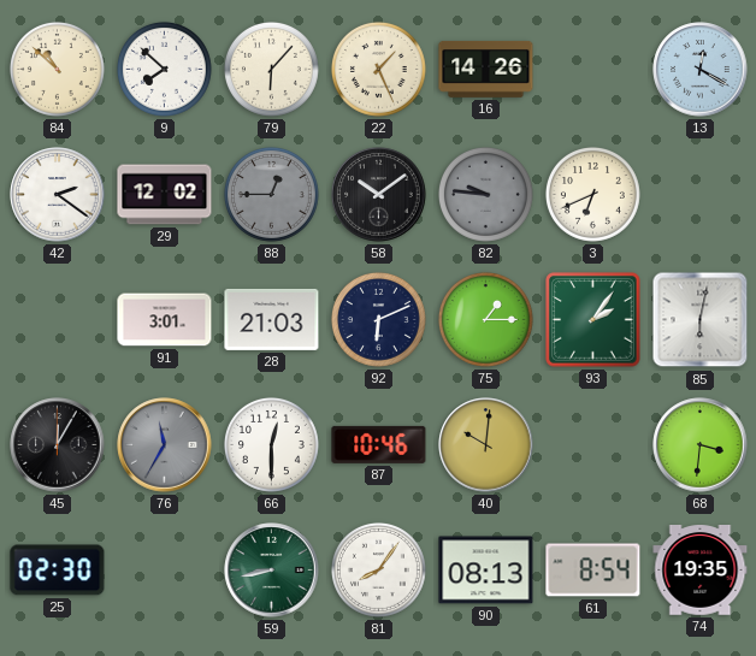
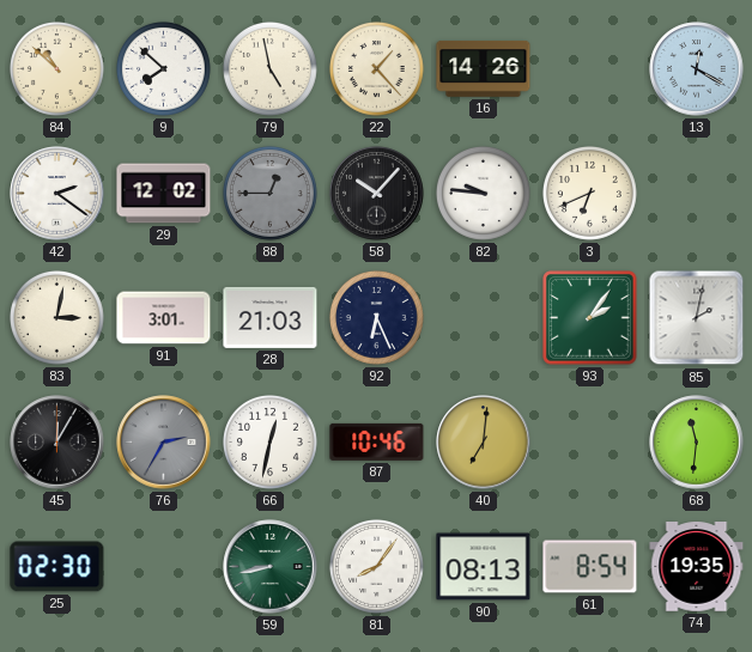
79: 6:07 -> 4:58
22: 1:26 -> 1:23
58: 10:09 -> 10:07
82 dial: grey -> white
83: none -> 3:02
92: 6:11 -> 6:26
75: 1:15 -> none
85: 6:02 -> 2:02
76: 11:35 -> 2:35
66: 12:30 -> 12:32
40: 10:01 -> 7:01
68: 3:31 -> 11:31
